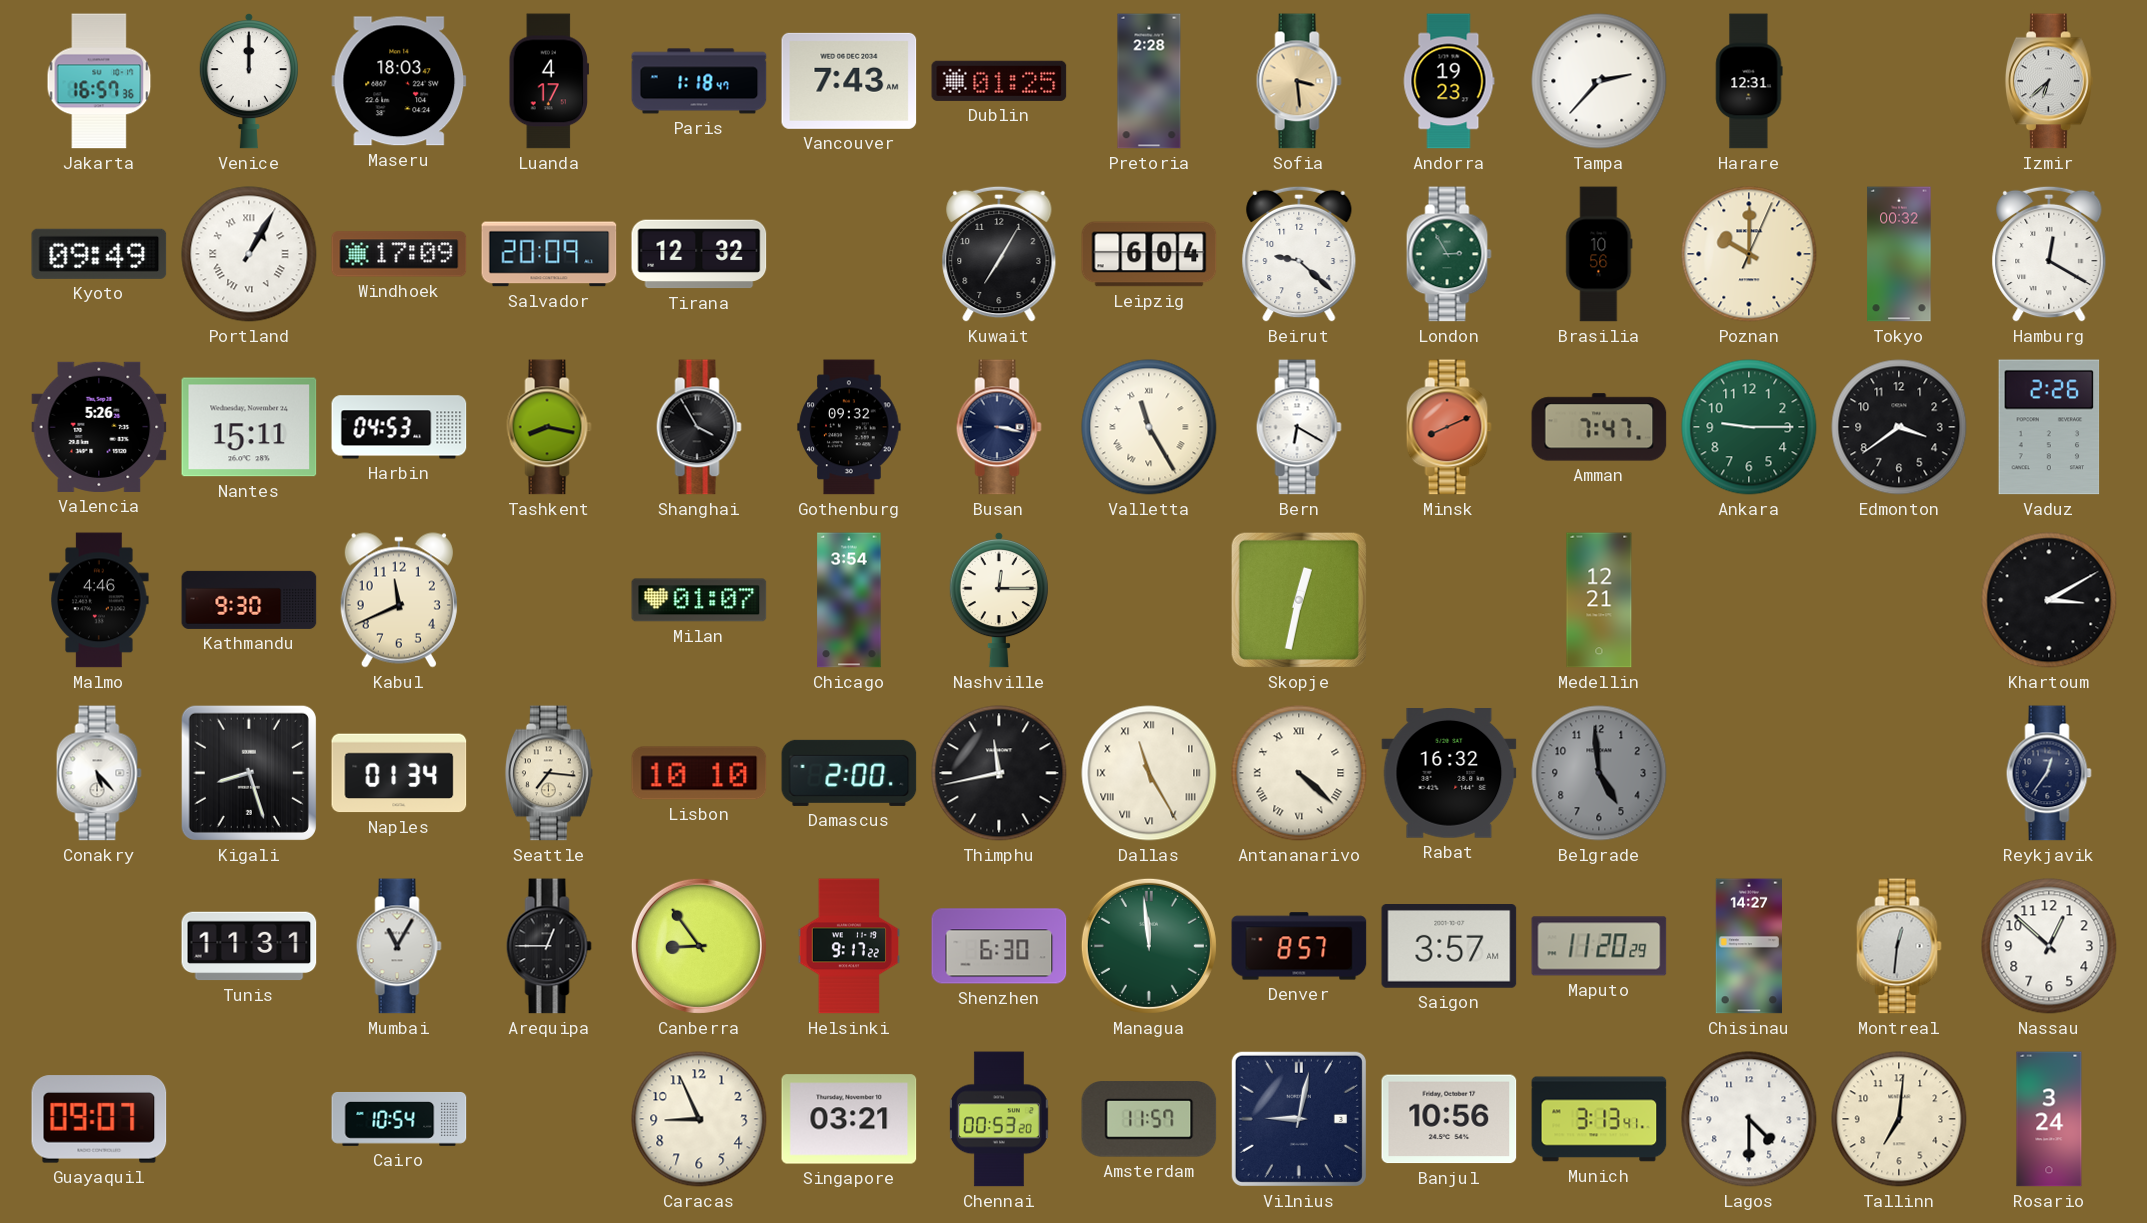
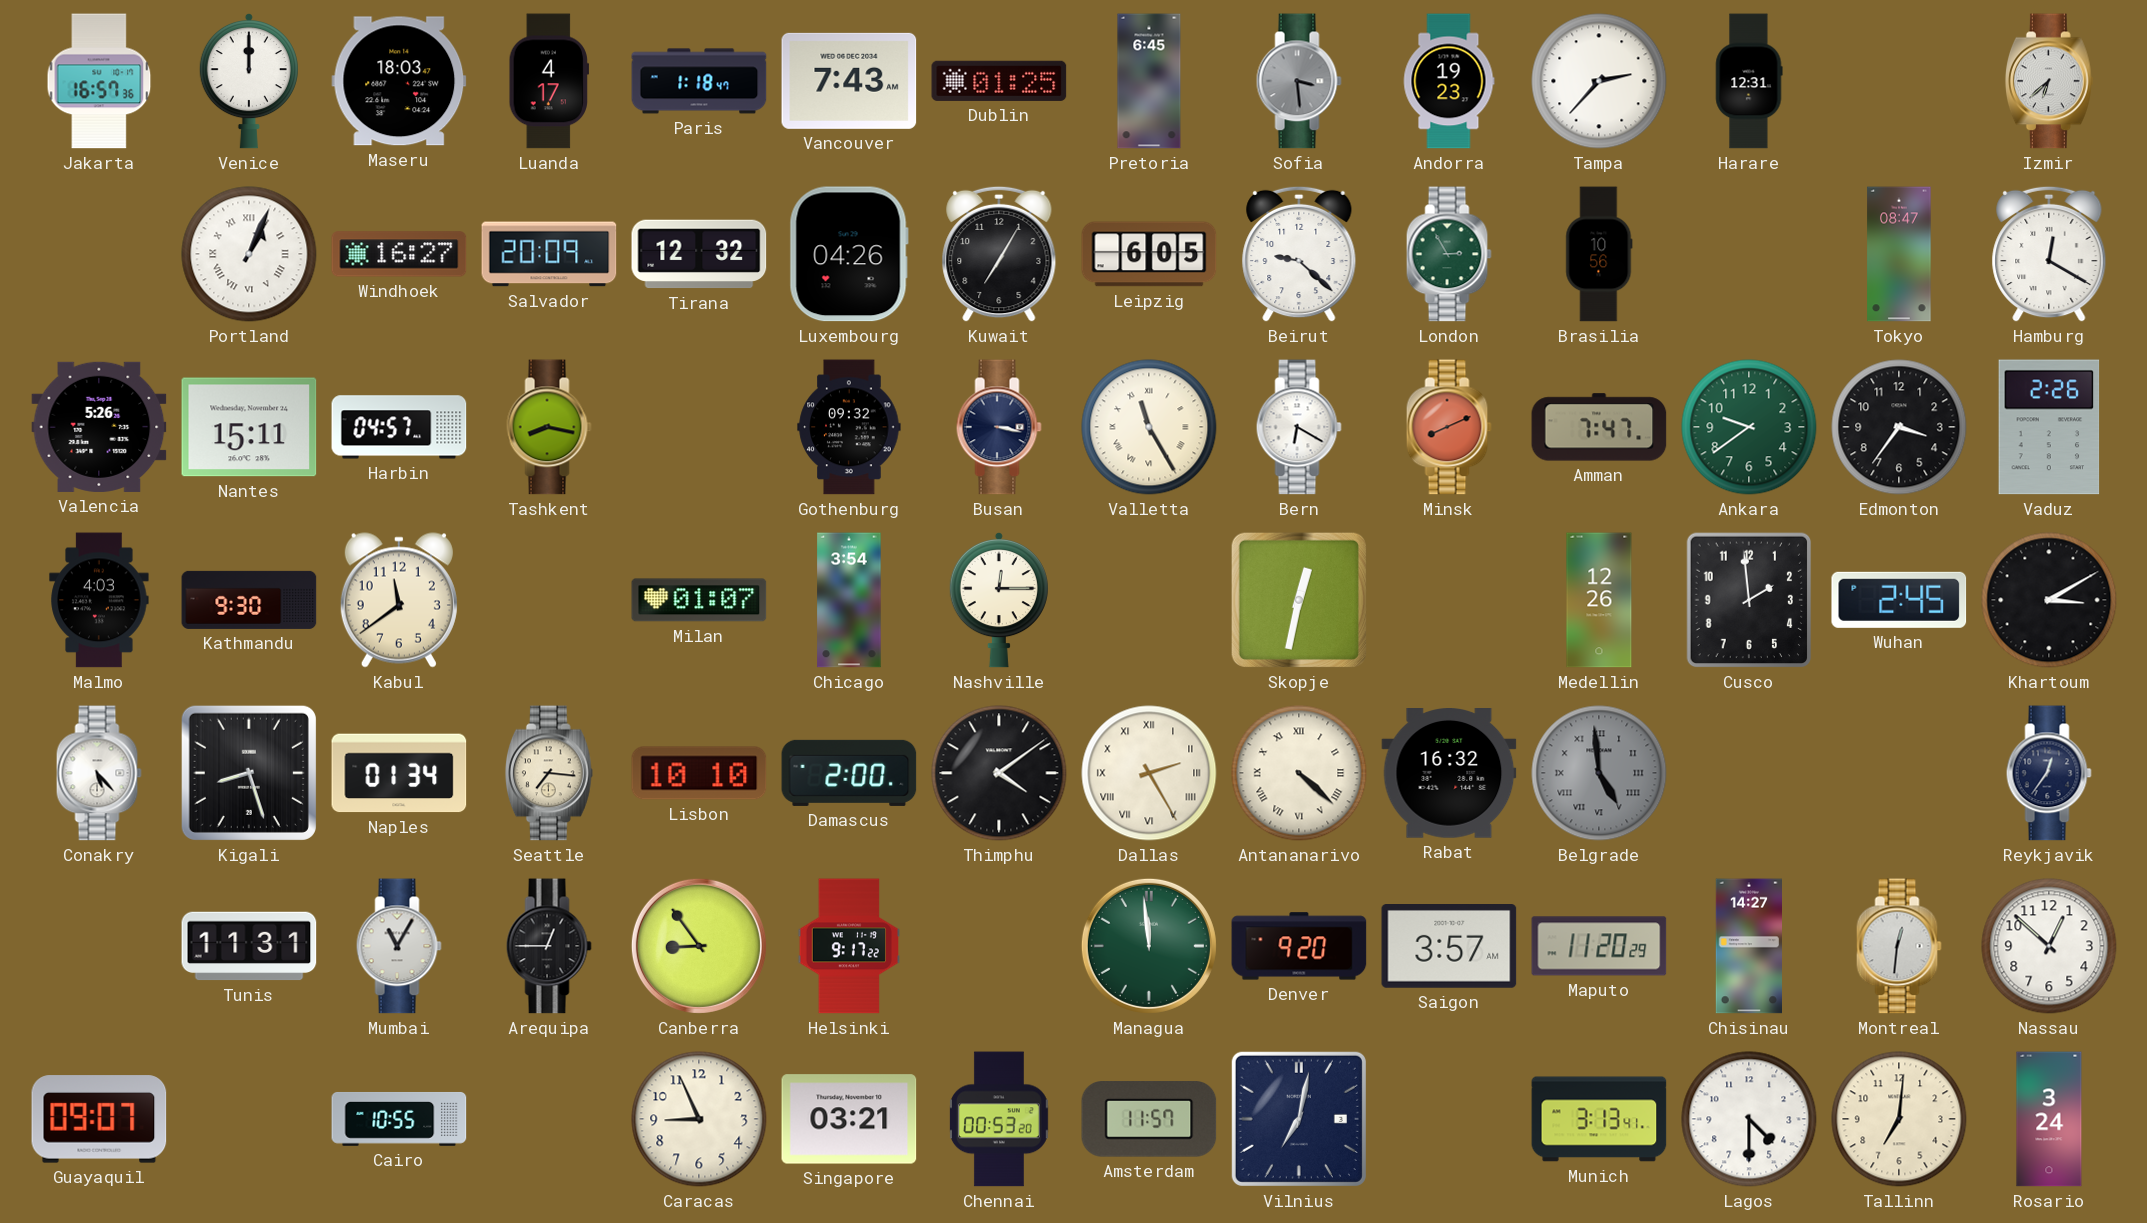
Pretoria: 2:28 -> 6:45
Sofia dial: champagne -> grey
Kyoto: 09:49 -> none
Portland: 1:05 -> 1:04
Windhoek: 17:09 -> 16:27
Luxembourg: none -> 04:26
Leipzig: 6:04 -> 6:05
Poznan: 10:00 -> none
Tokyo: 00:32 -> 08:47
Harbin: 04:53 -> 04:57
Shanghai: 3:55 -> none
Ankara: 9:15 -> 9:39
Edmonton: 3:39 -> 3:36
Malmo: 4:46 -> 4:03
Kabul: 11:41 -> 11:39
Medellin: 12:21 -> 12:26
Cusco: none -> 1:59
Wuhan: none -> 2:45
Thimphu: 11:43 -> 4:09
Dallas: 11:25 -> 2:25
Belgrade numerals: Arabic -> Roman
Shenzhen: 6:30 -> none
Denver: 8:57 -> 9:20
Cairo: 10:54 -> 10:55
Vilnius: 9:02 -> 7:02
Banjul: 10:56 -> none
